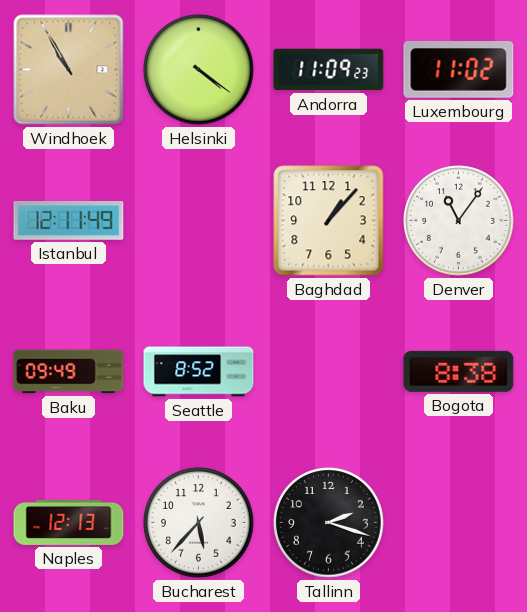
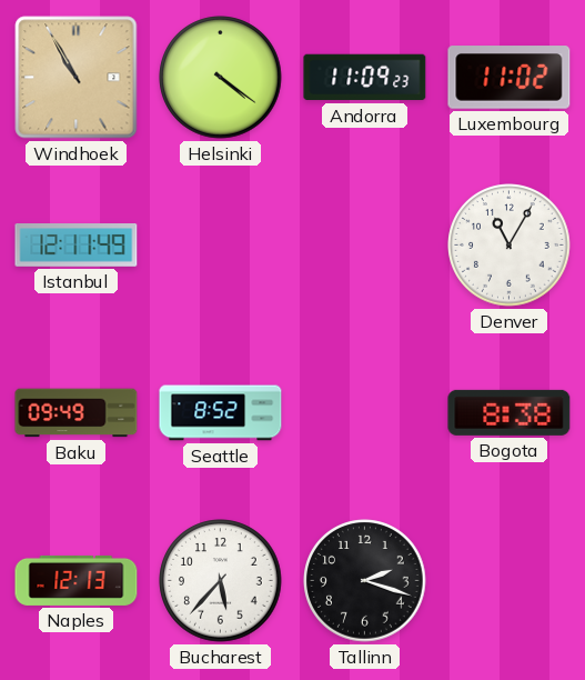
Baghdad: 1:07 -> none
Denver: 11:06 -> 11:05
